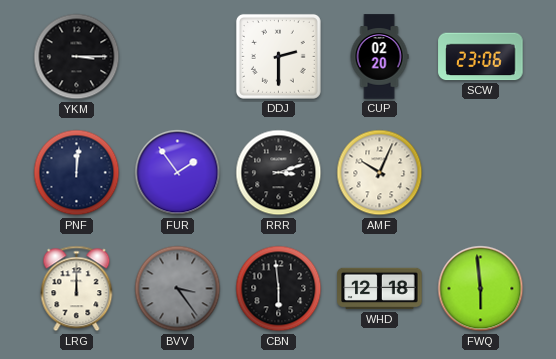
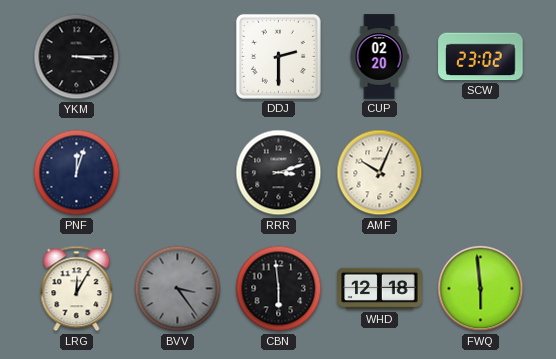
SCW: 23:06 -> 23:02
PNF: 12:01 -> 12:03
FUR: 1:54 -> none
LRG: 12:00 -> 12:05
